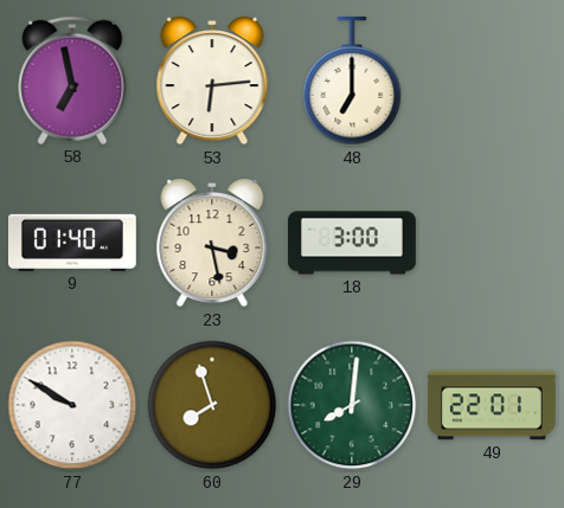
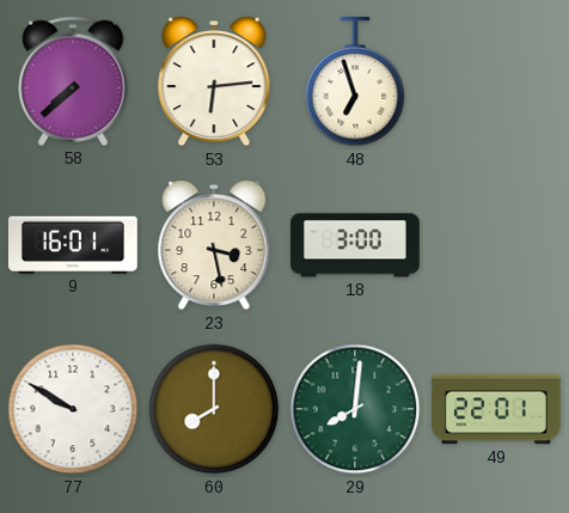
58: 6:58 -> 7:38
48: 7:00 -> 6:57
9: 01:40 -> 16:01
60: 7:57 -> 8:00
